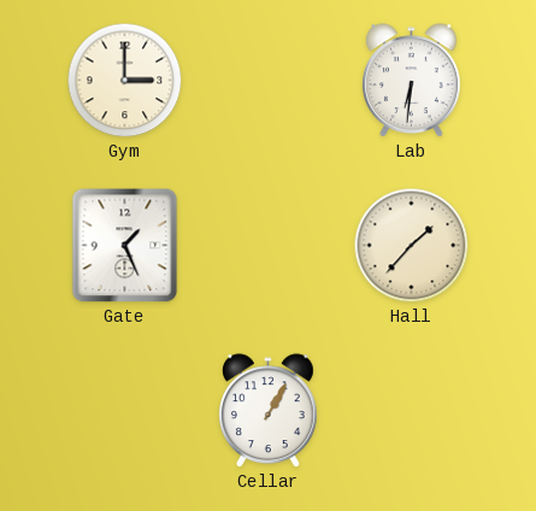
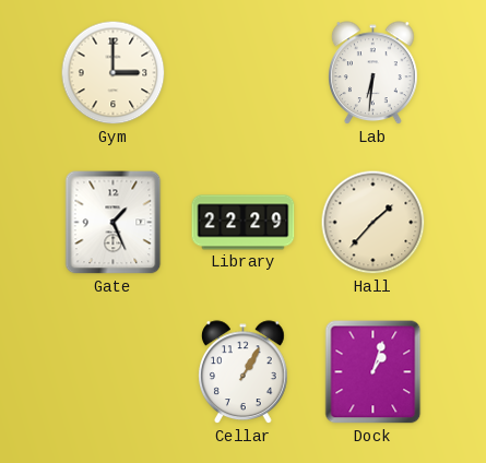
Library: none -> 22:29
Dock: none -> 1:03
